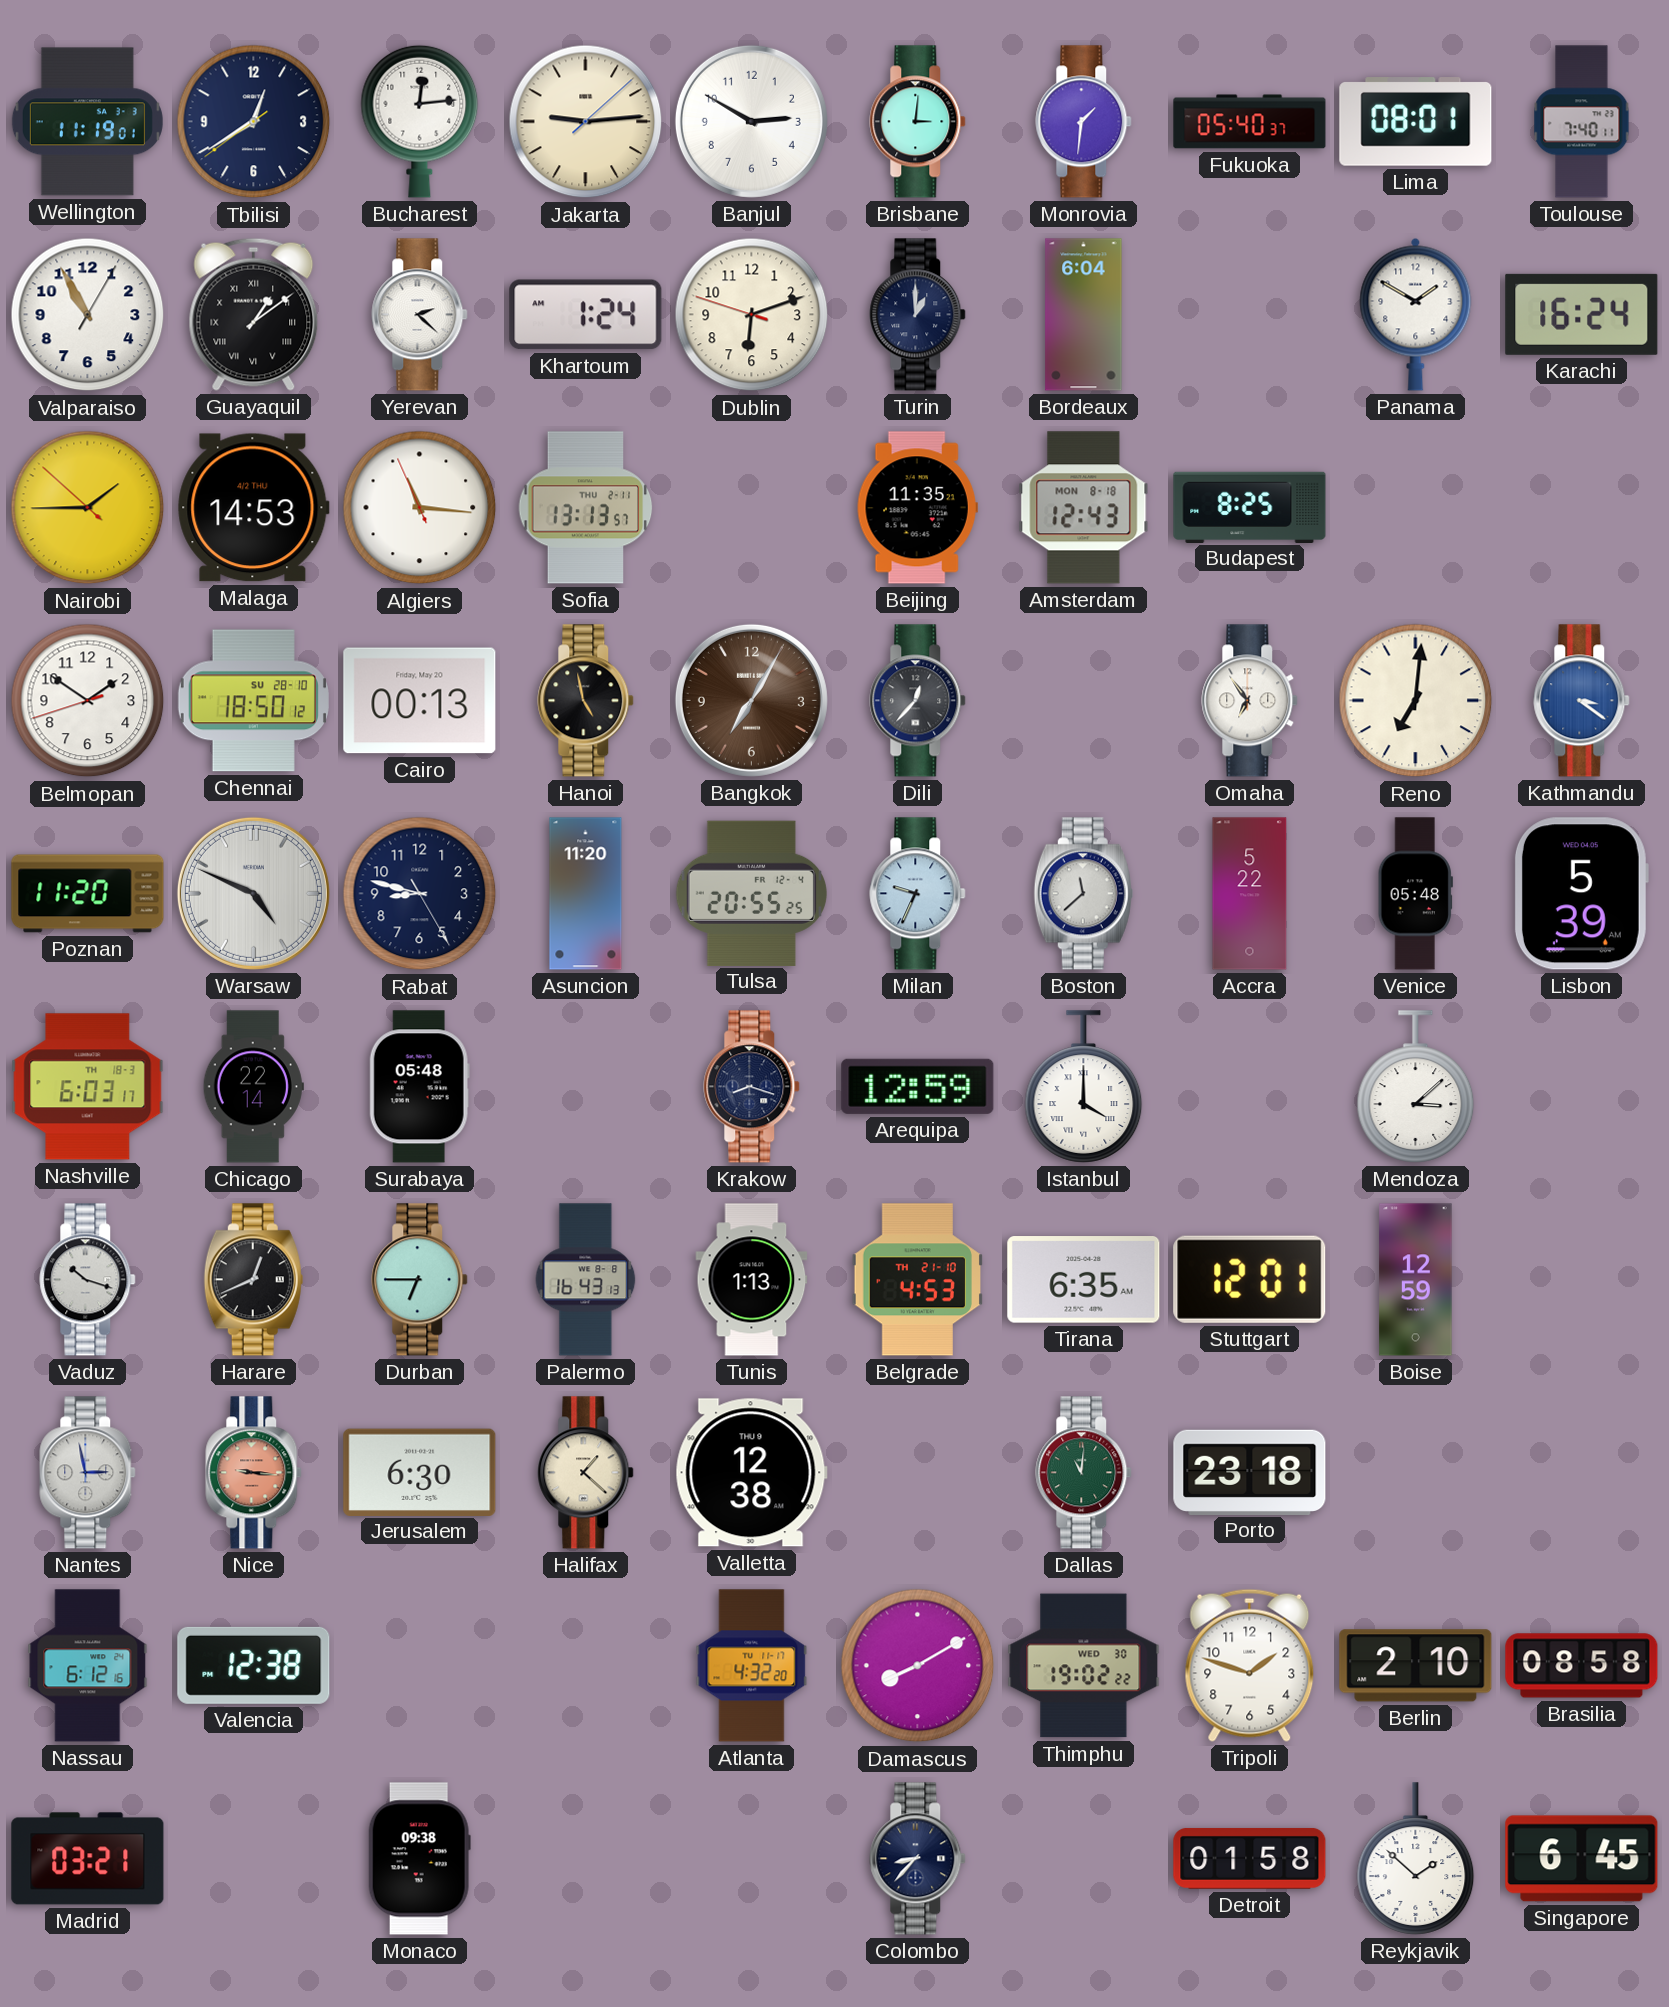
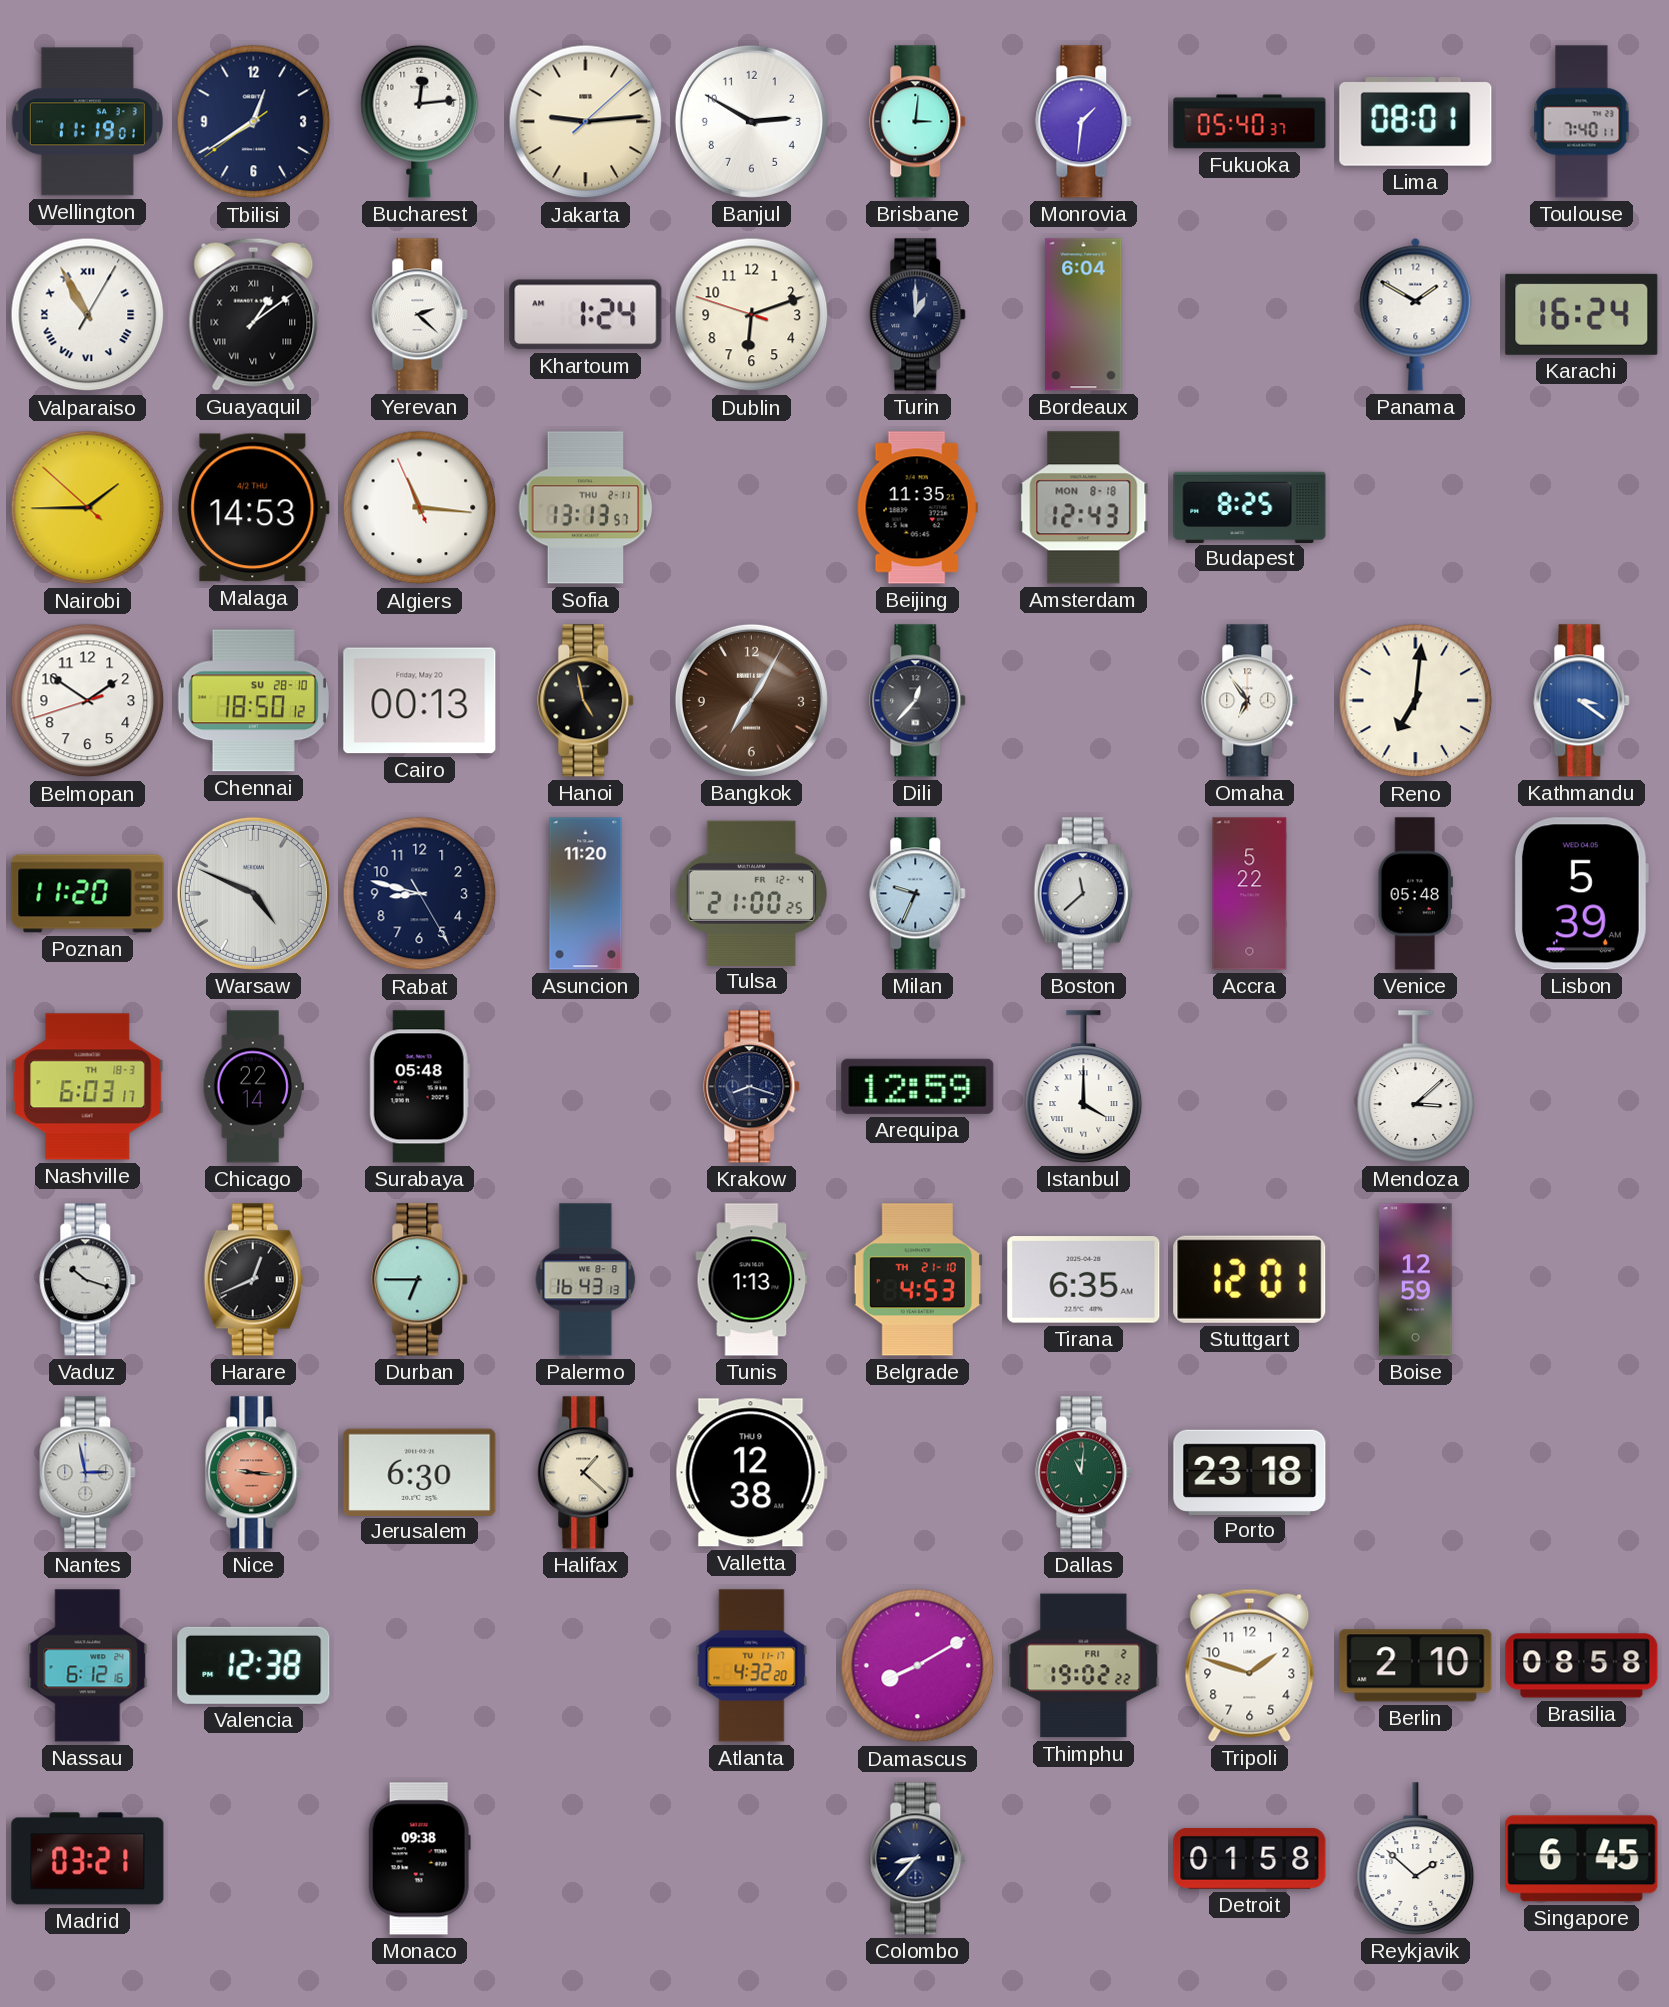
Valparaiso numerals: Arabic -> Roman
Tulsa: 20:55 -> 21:00
Thimphu date: WED 30 -> FRI 2
